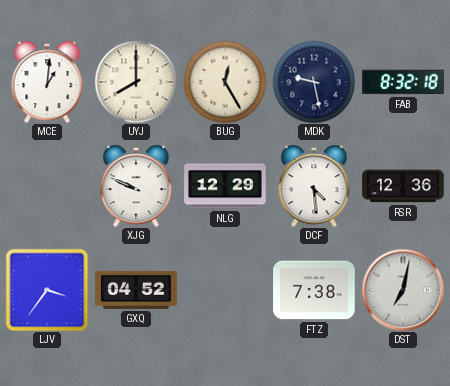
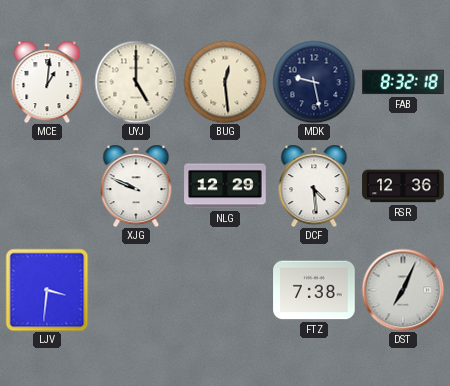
UYJ: 8:00 -> 5:00
BUG: 12:25 -> 12:29
LJV: 3:36 -> 3:31
GXQ: 04:52 -> none
DST: 7:02 -> 7:04
